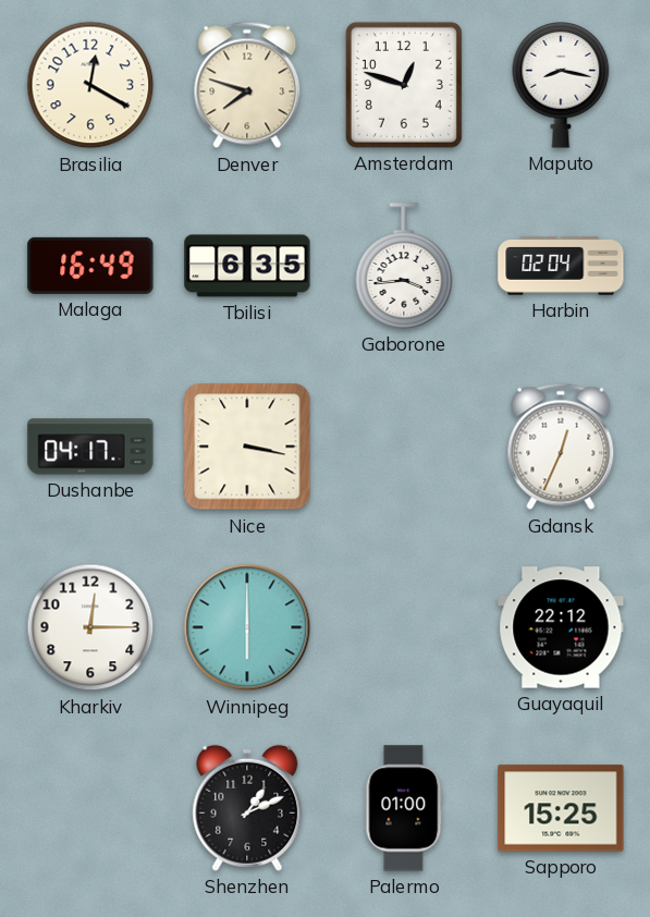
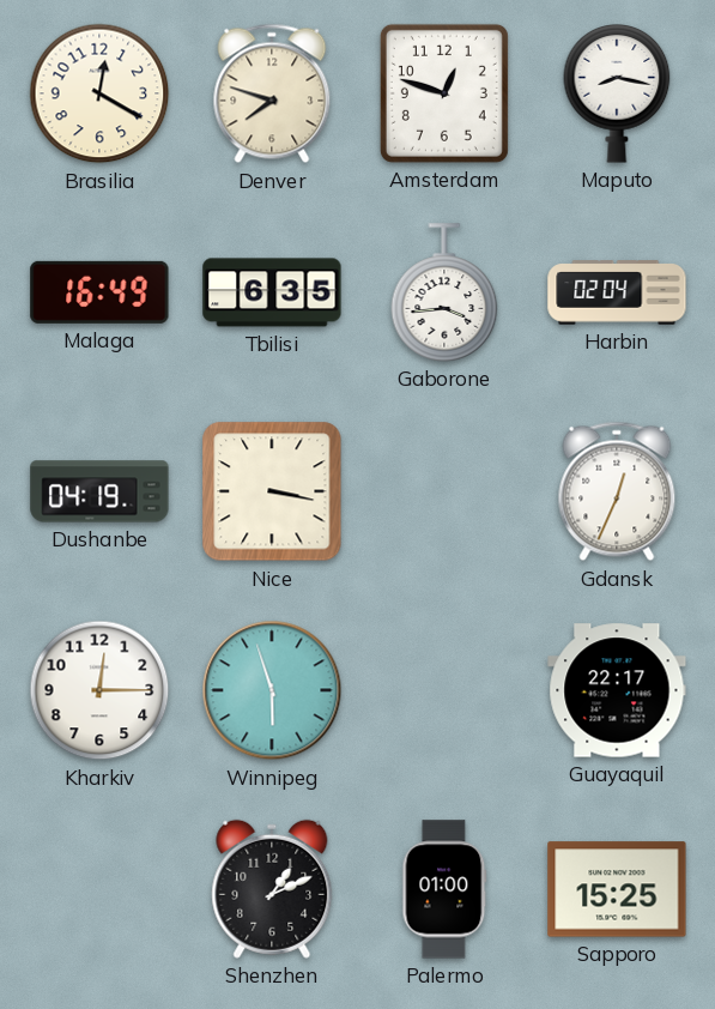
Dushanbe: 04:17 -> 04:19
Winnipeg: 6:00 -> 5:57
Guayaquil: 22:12 -> 22:17
